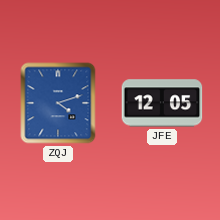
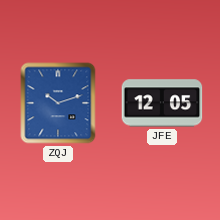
ZQJ: 4:12 -> 10:12
